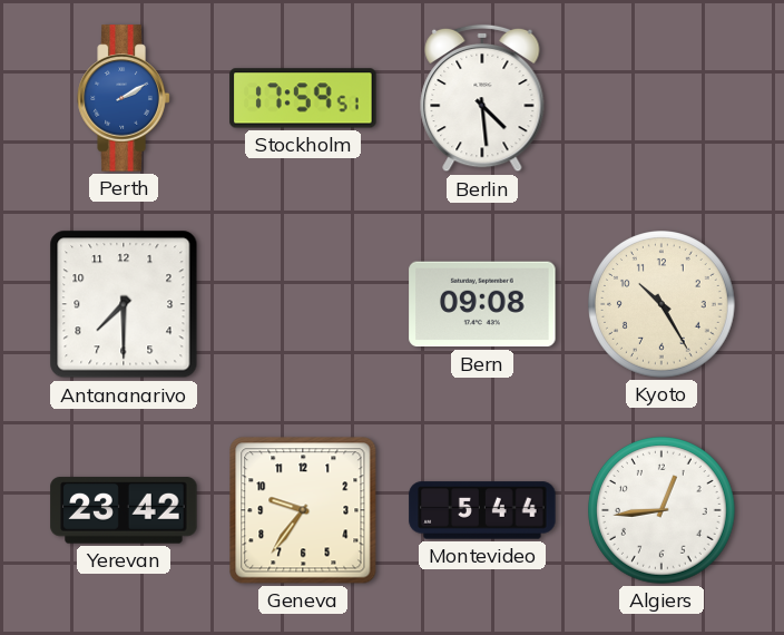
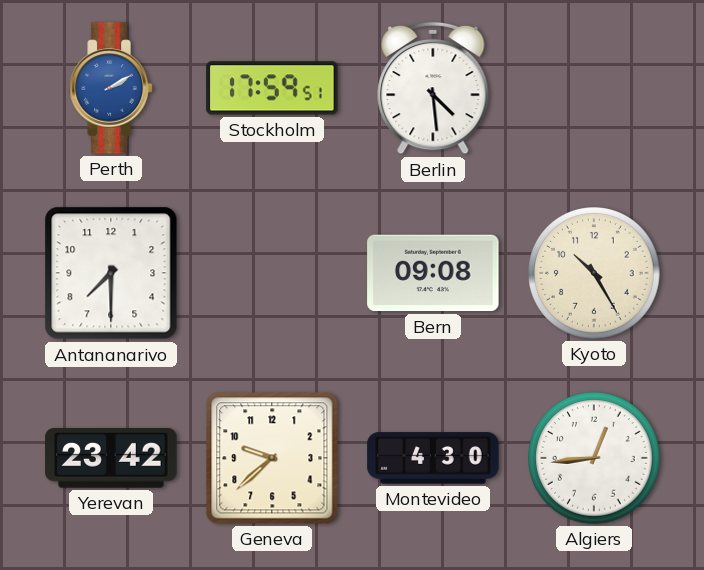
Geneva: 9:36 -> 9:38
Montevideo: 5:44 -> 4:30
